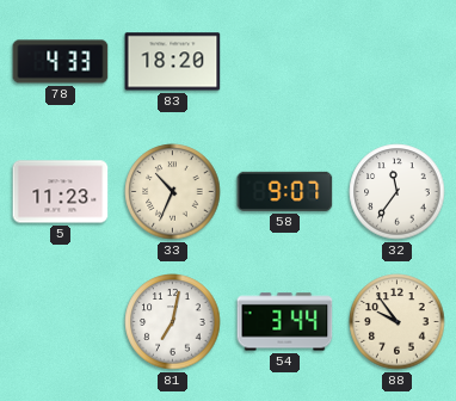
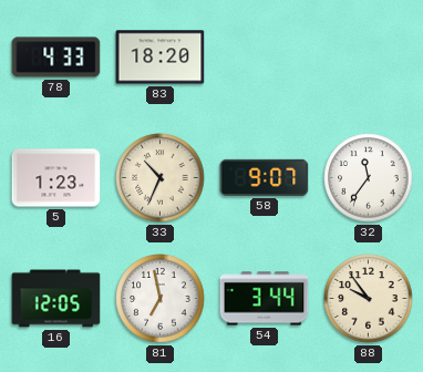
5: 11:23 -> 1:23
16: none -> 12:05
81: 7:02 -> 6:58
